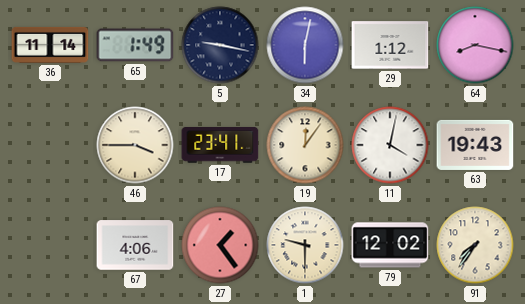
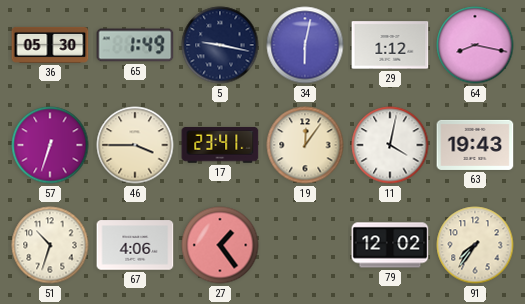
36: 11:14 -> 05:30
57: none -> 6:33
51: none -> 10:33
1: 9:30 -> none
